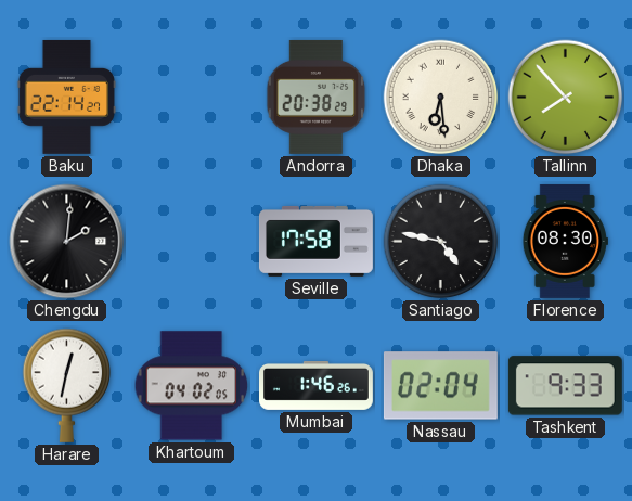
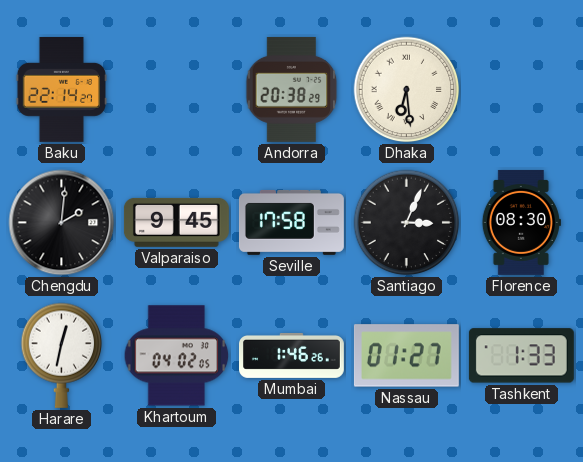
Tallinn: 7:53 -> none
Valparaiso: none -> 9:45
Santiago: 4:47 -> 3:04
Nassau: 02:04 -> 01:27
Tashkent: 9:33 -> 1:33
